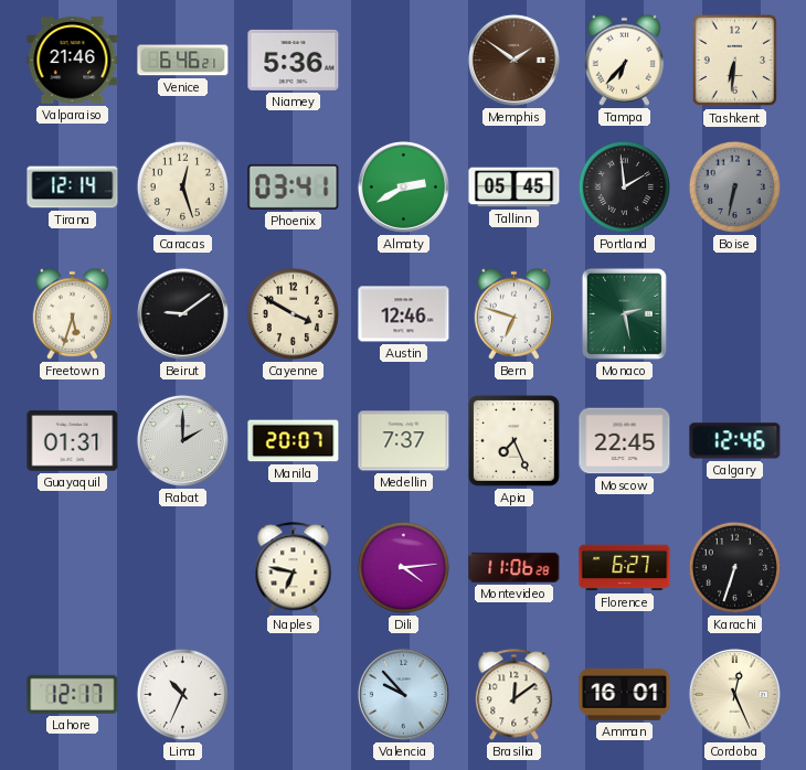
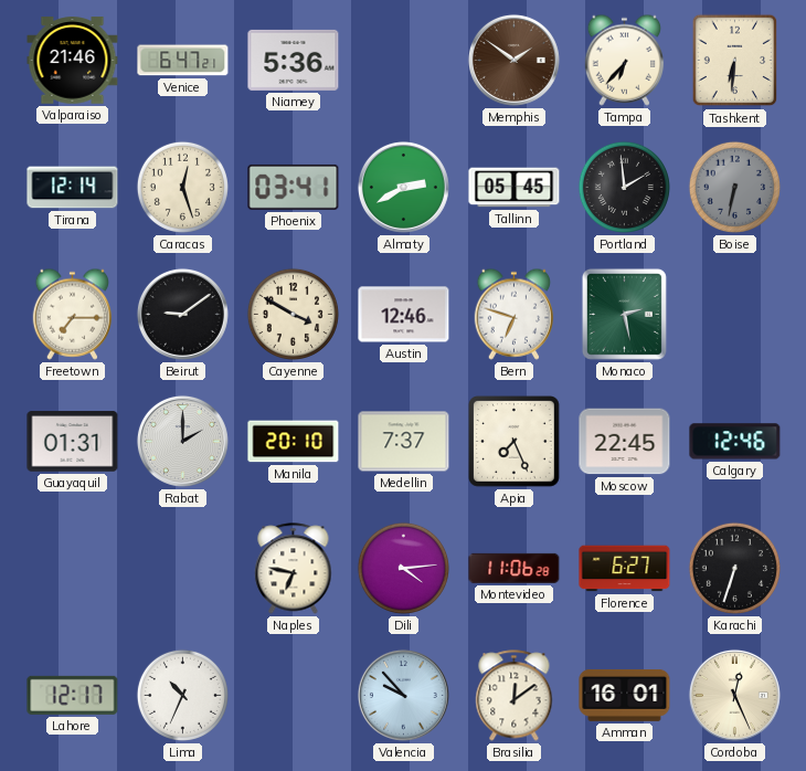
Venice: 6:46 -> 6:47
Freetown: 5:33 -> 7:15
Manila: 20:07 -> 20:10
